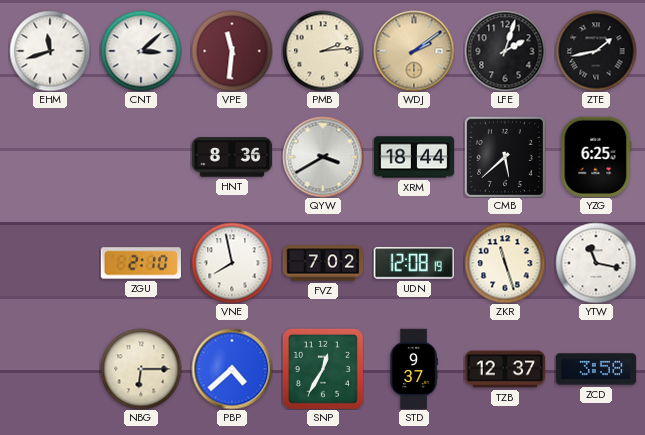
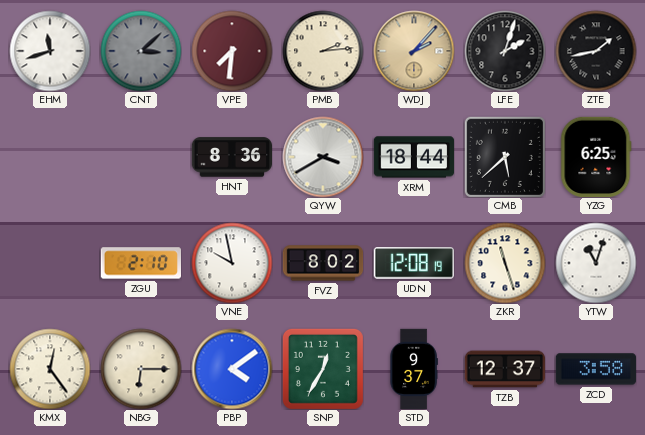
CNT dial: white -> grey
VPE: 11:31 -> 7:31
WDJ: 2:09 -> 2:07
VNE: 7:58 -> 9:58
FVZ: 7:02 -> 8:02
YTW: 11:17 -> 11:03
KMX: none -> 12:24
PBP: 4:38 -> 4:09
